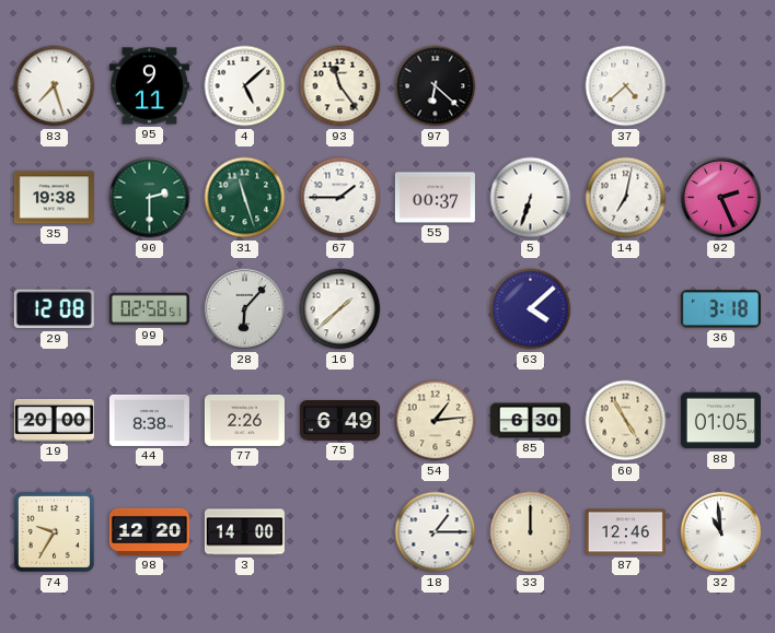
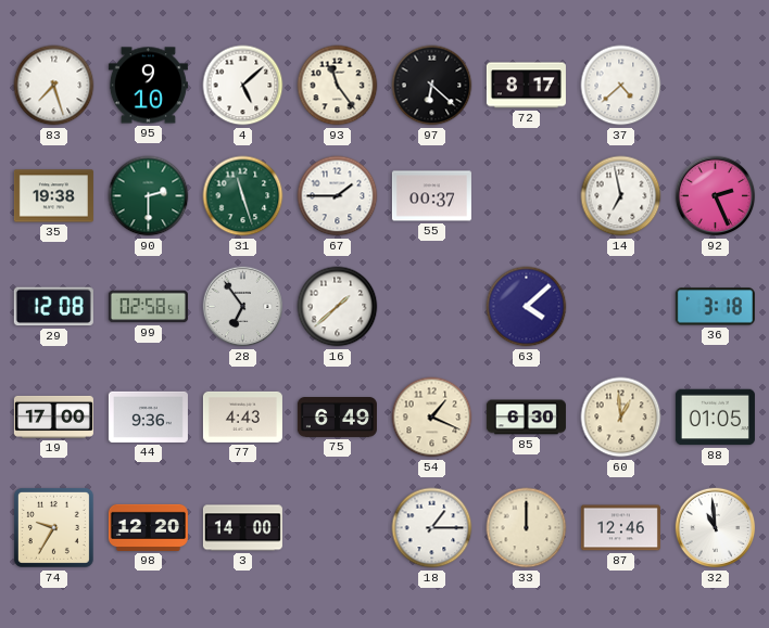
95: 9:11 -> 9:10
72: none -> 8:17
5: 6:33 -> none
14: 7:02 -> 6:58
28: 6:07 -> 6:54
19: 20:00 -> 17:00
44: 8:38 -> 9:36
77: 2:26 -> 4:43
54: 1:14 -> 1:19
60: 4:55 -> 12:59
